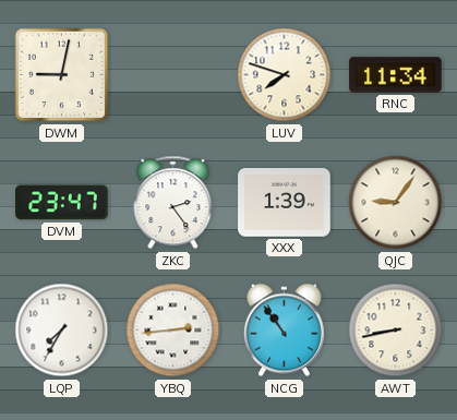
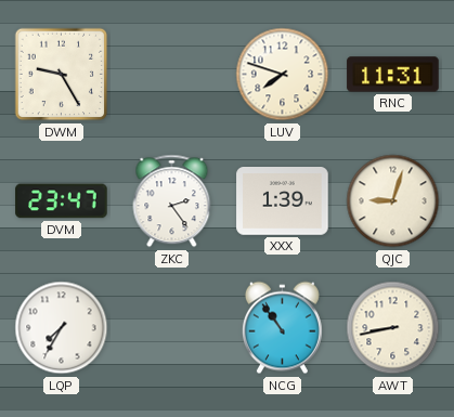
DWM: 9:02 -> 9:25
RNC: 11:34 -> 11:31
QJC: 9:06 -> 9:03
YBQ: 2:44 -> none
